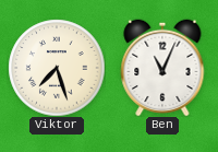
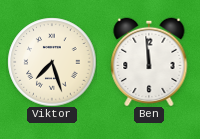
Ben: 11:04 -> 11:59
